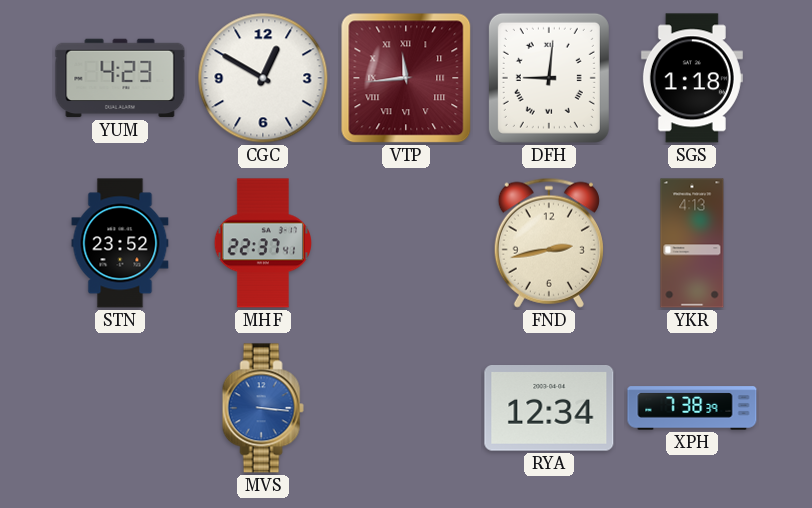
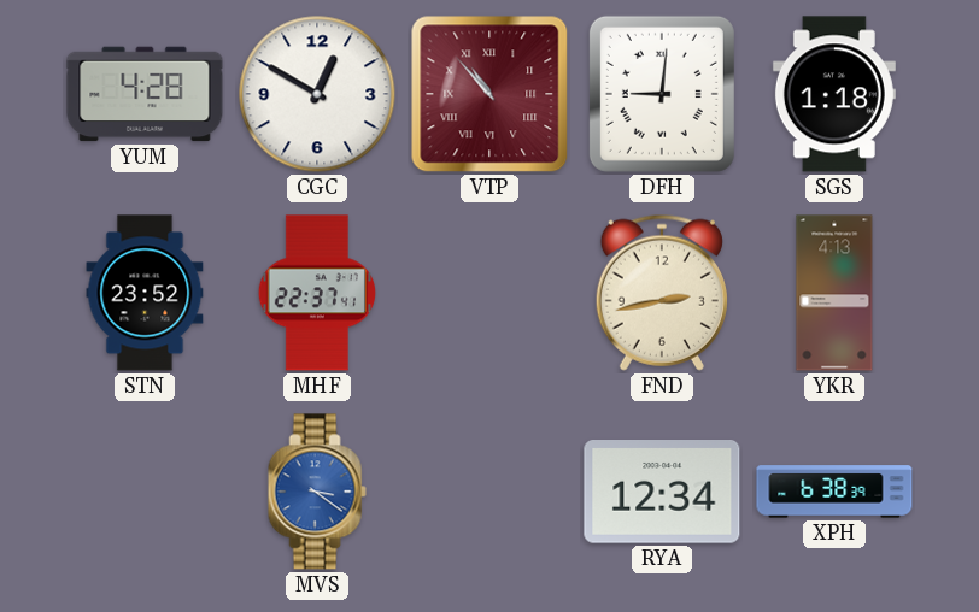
YUM: 4:23 -> 4:28
VTP: 11:44 -> 10:53
MVS: 3:16 -> 3:21
XPH: 7:38 -> 6:38
